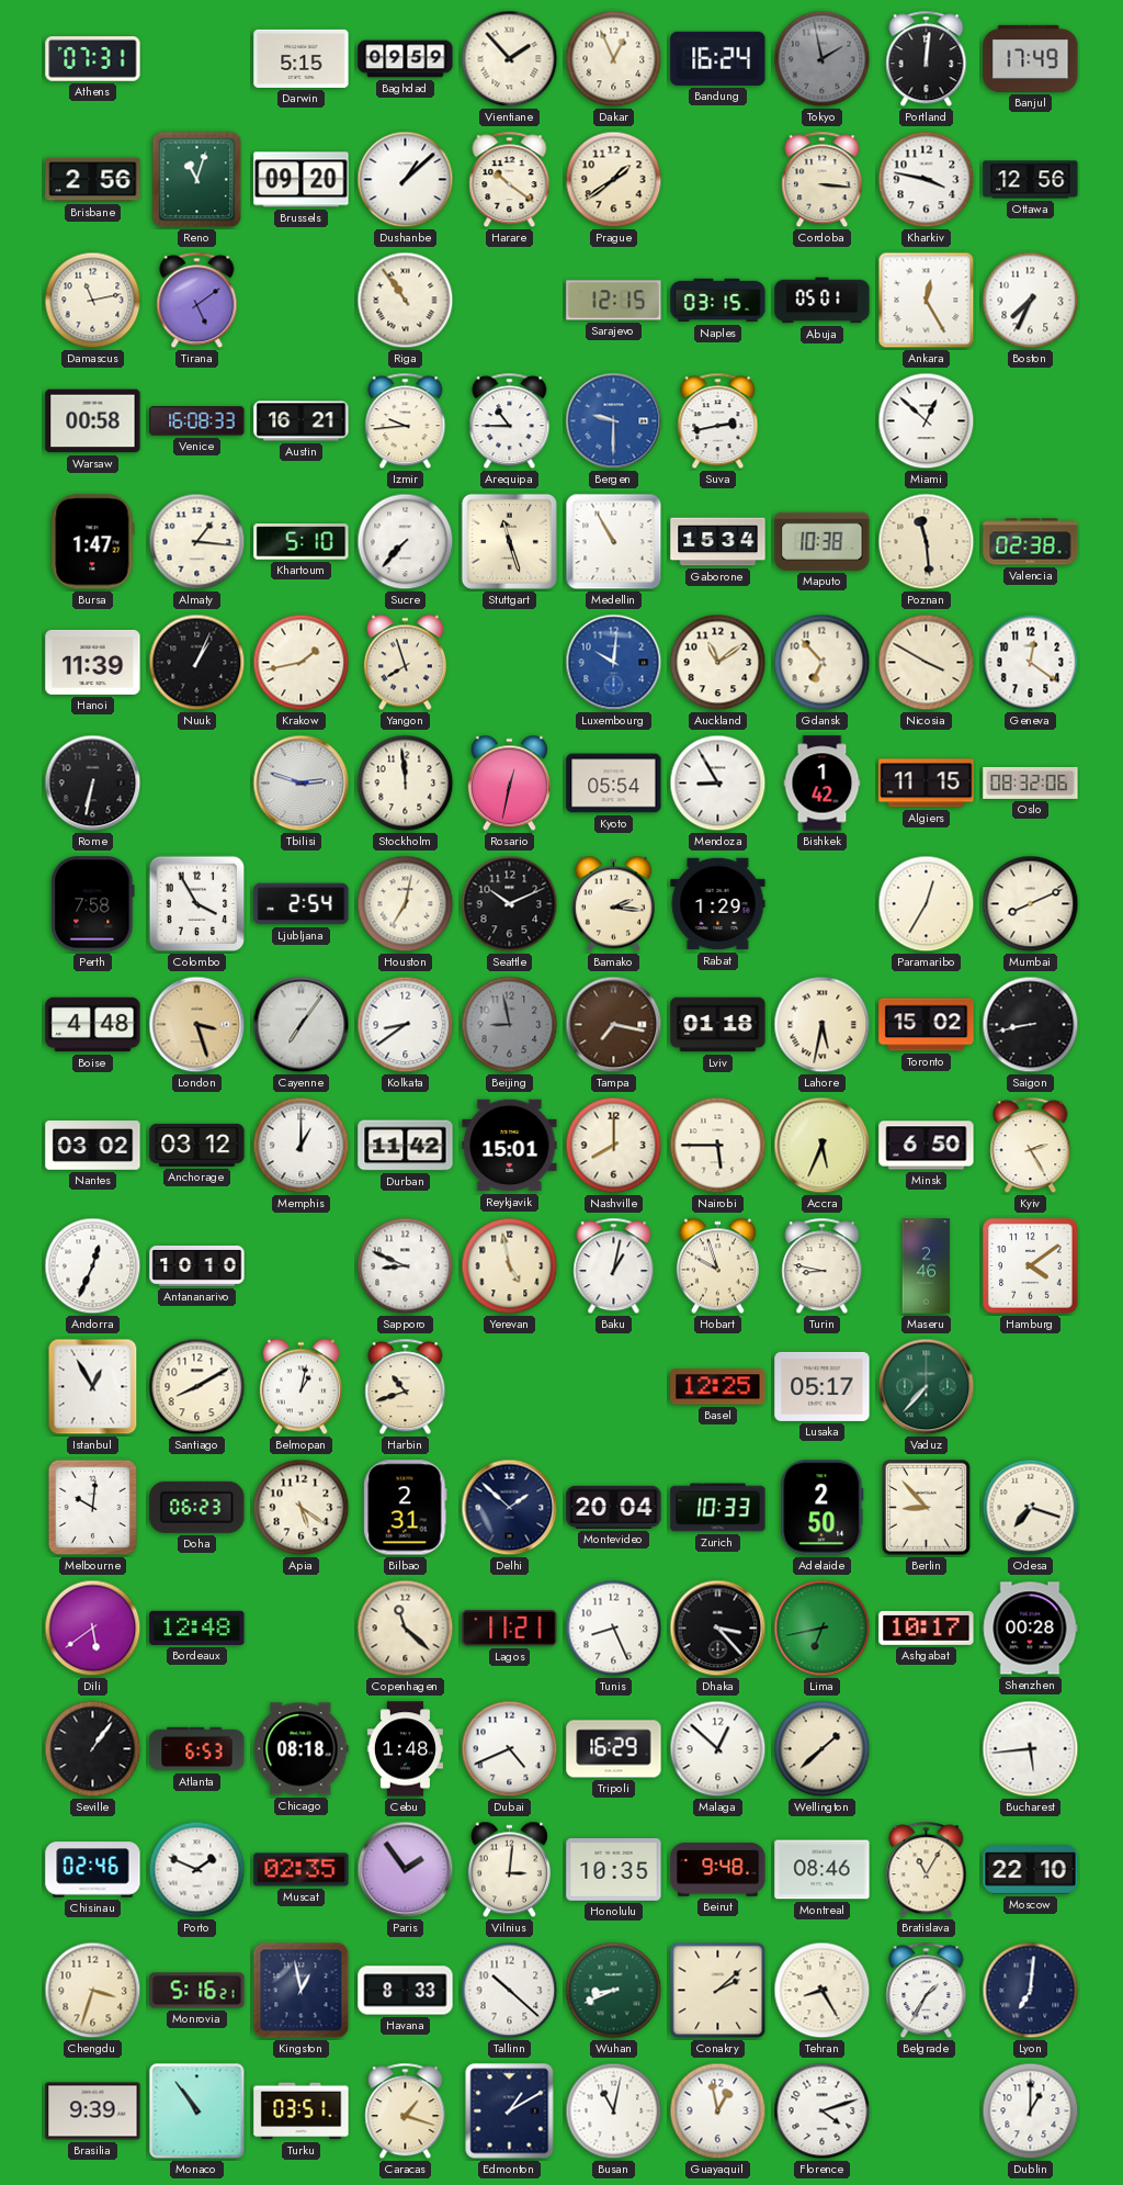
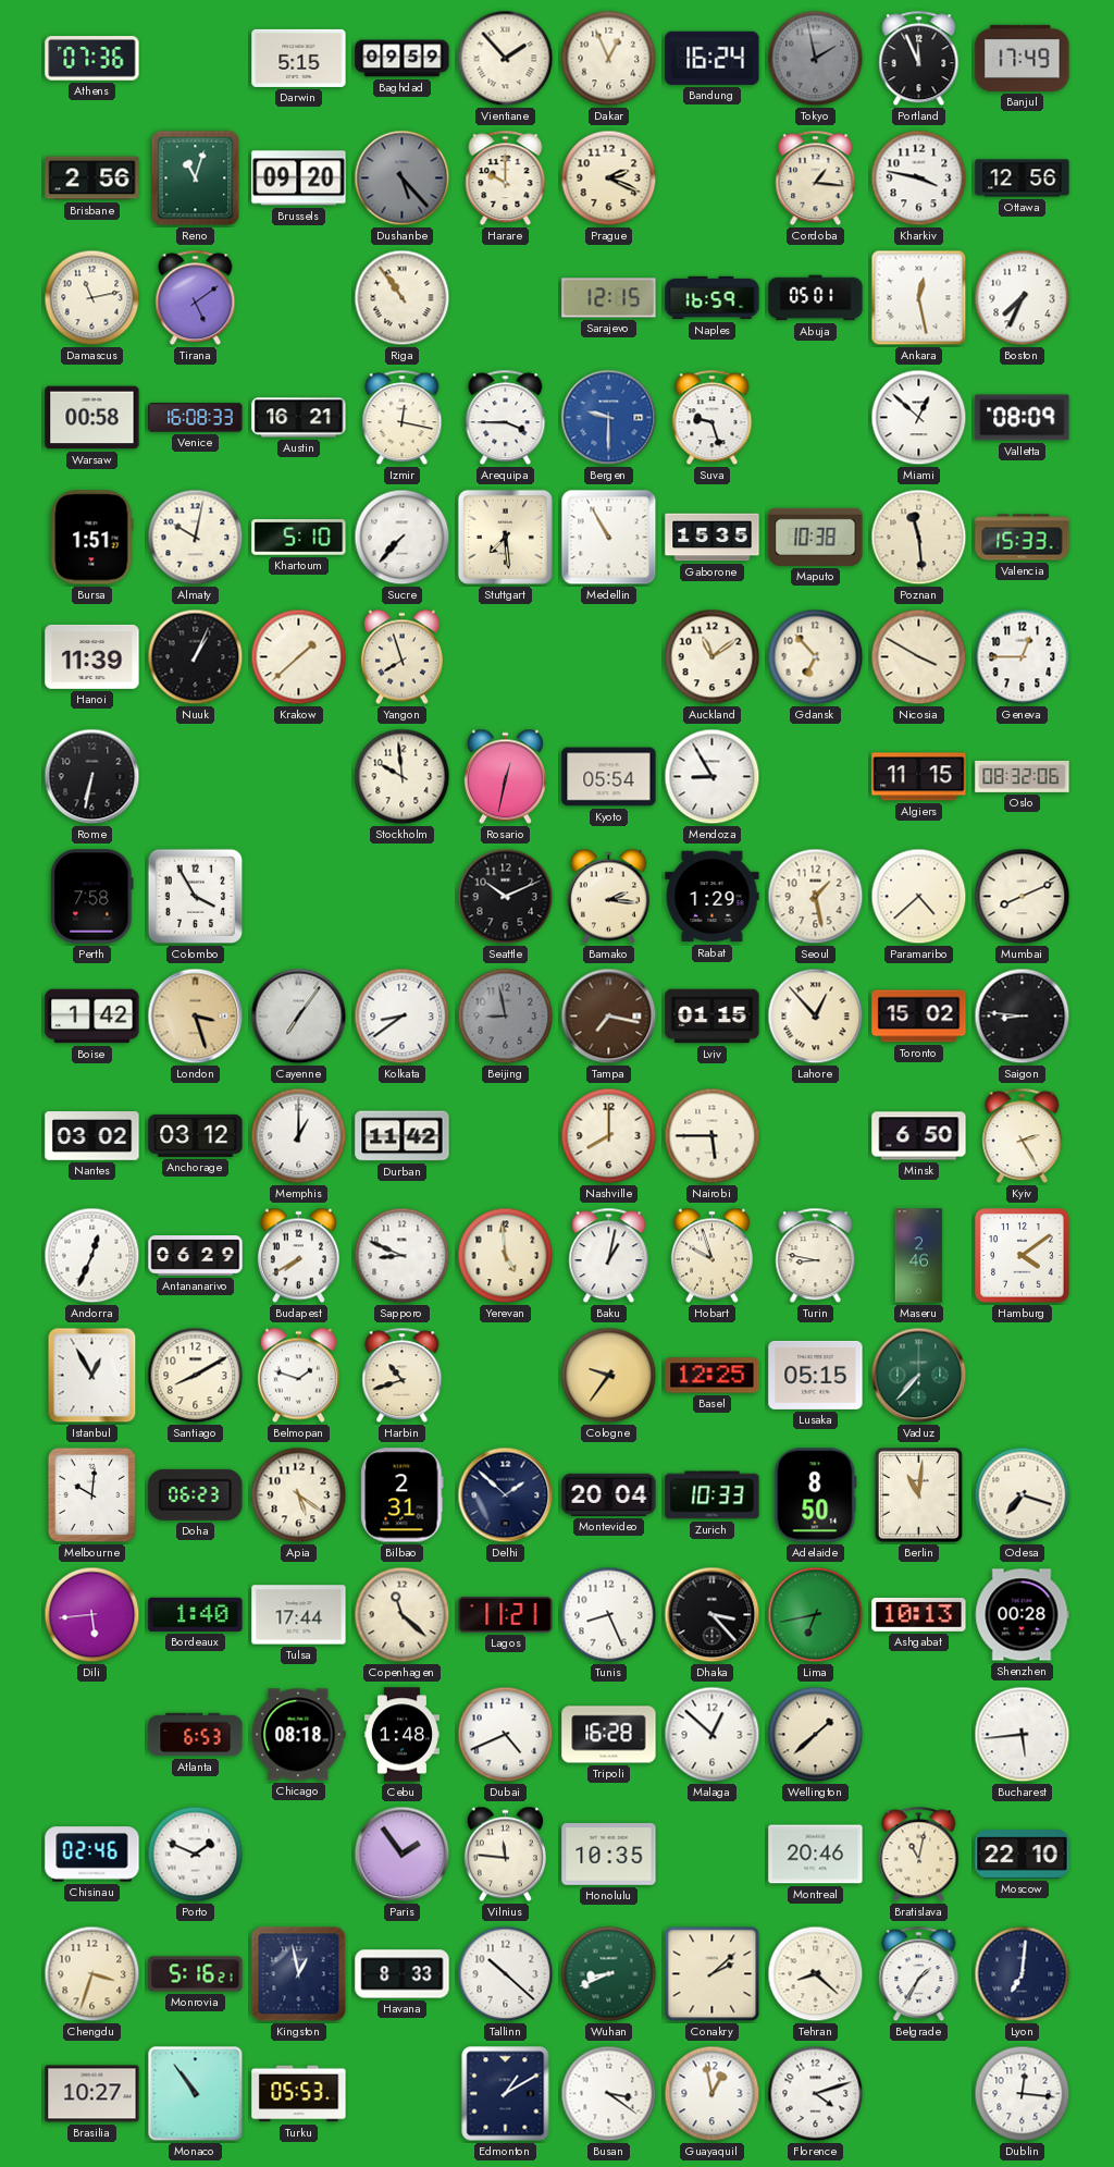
Athens: 07:31 -> 07:36
Portland: 12:01 -> 11:56
Dushanbe: 1:08 -> 5:23
Dushanbe dial: white -> grey
Harare: 10:21 -> 10:00
Prague: 1:39 -> 2:19
Cordoba: 3:16 -> 1:16
Naples: 03:15 -> 16:59
Ankara: 12:25 -> 12:28
Izmir: 9:44 -> 12:17
Arequipa: 10:45 -> 3:45
Suva: 2:43 -> 9:27
Valletta: none -> 08:09
Bursa: 1:47 -> 1:51
Almaty: 1:16 -> 10:02
Stuttgart: 11:27 -> 7:29
Gaborone: 15:34 -> 15:35
Valencia: 02:38 -> 15:33
Krakow: 1:43 -> 1:38
Luxembourg: 10:01 -> none
Geneva: 12:21 -> 12:45
Tbilisi: 2:48 -> none
Stockholm: 11:59 -> 9:59
Bishkek: 1:42 -> none
Ljubljana: 2:54 -> none
Houston: 7:02 -> none
Seoul: none -> 1:28
Paramaribo: 12:35 -> 4:38
Boise: 4:48 -> 1:42
Lviv: 01:18 -> 01:15
Lahore: 5:32 -> 12:53
Saigon: 8:43 -> 8:46
Reykjavik: 15:01 -> none
Accra: 5:34 -> none
Antananarivo: 10:10 -> 06:29
Budapest: none -> 7:40
Yerevan: 4:58 -> 4:59
Belmopan: 1:02 -> 1:48
Cologne: none -> 9:36
Lusaka: 05:17 -> 05:15
Adelaide: 2:50 -> 8:50
Berlin: 8:53 -> 11:01
Dili: 5:39 -> 5:44
Bordeaux: 12:48 -> 1:40
Tulsa: none -> 17:44
Ashgabat: 10:17 -> 10:13
Seville: 1:06 -> none
Tripoli: 16:29 -> 16:28
Muscat: 02:35 -> none
Vilnius: 3:01 -> 11:46
Beirut: 9:48 -> none
Montreal: 08:46 -> 20:46
Bratislava: 11:05 -> 11:02
Tehran: 8:25 -> 8:22
Brasilia: 9:39 -> 10:27
Turku: 03:51 -> 05:53
Caracas: 1:18 -> none
Busan: 11:02 -> 3:21
Dublin: 1:00 -> 12:16
